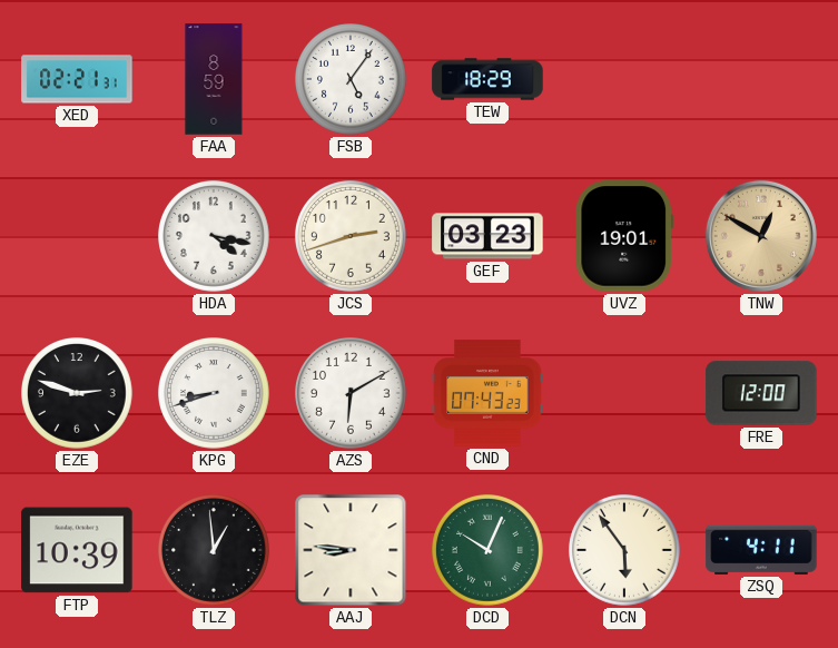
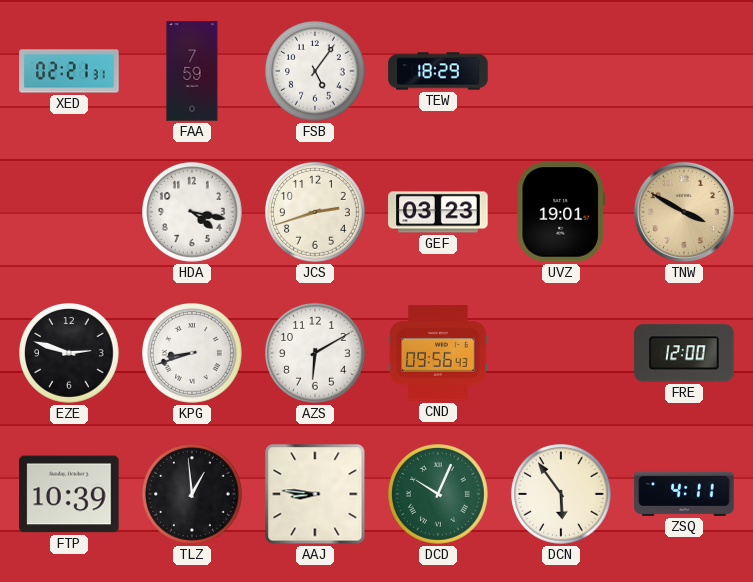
FAA: 8:59 -> 7:59
TNW: 12:50 -> 3:50
CND: 07:43 -> 09:56
